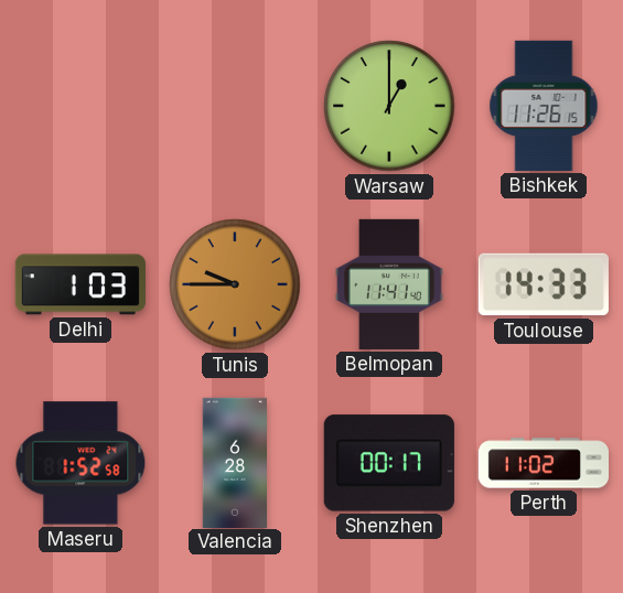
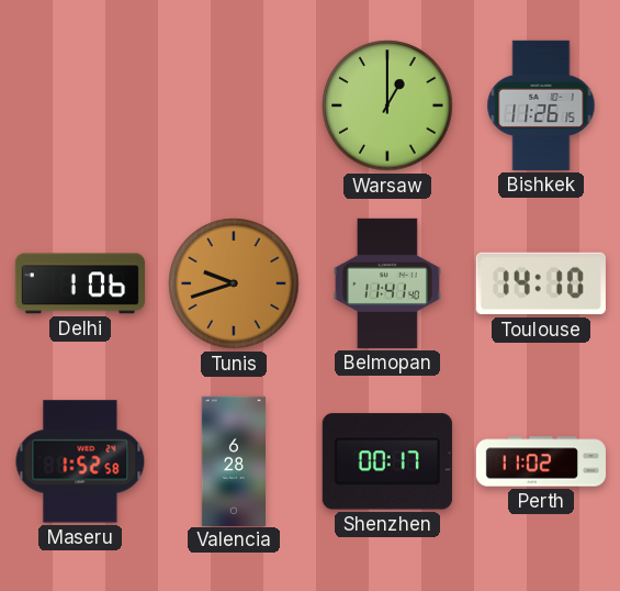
Delhi: 1:03 -> 1:06
Tunis: 9:45 -> 9:42
Toulouse: 14:33 -> 14:10
